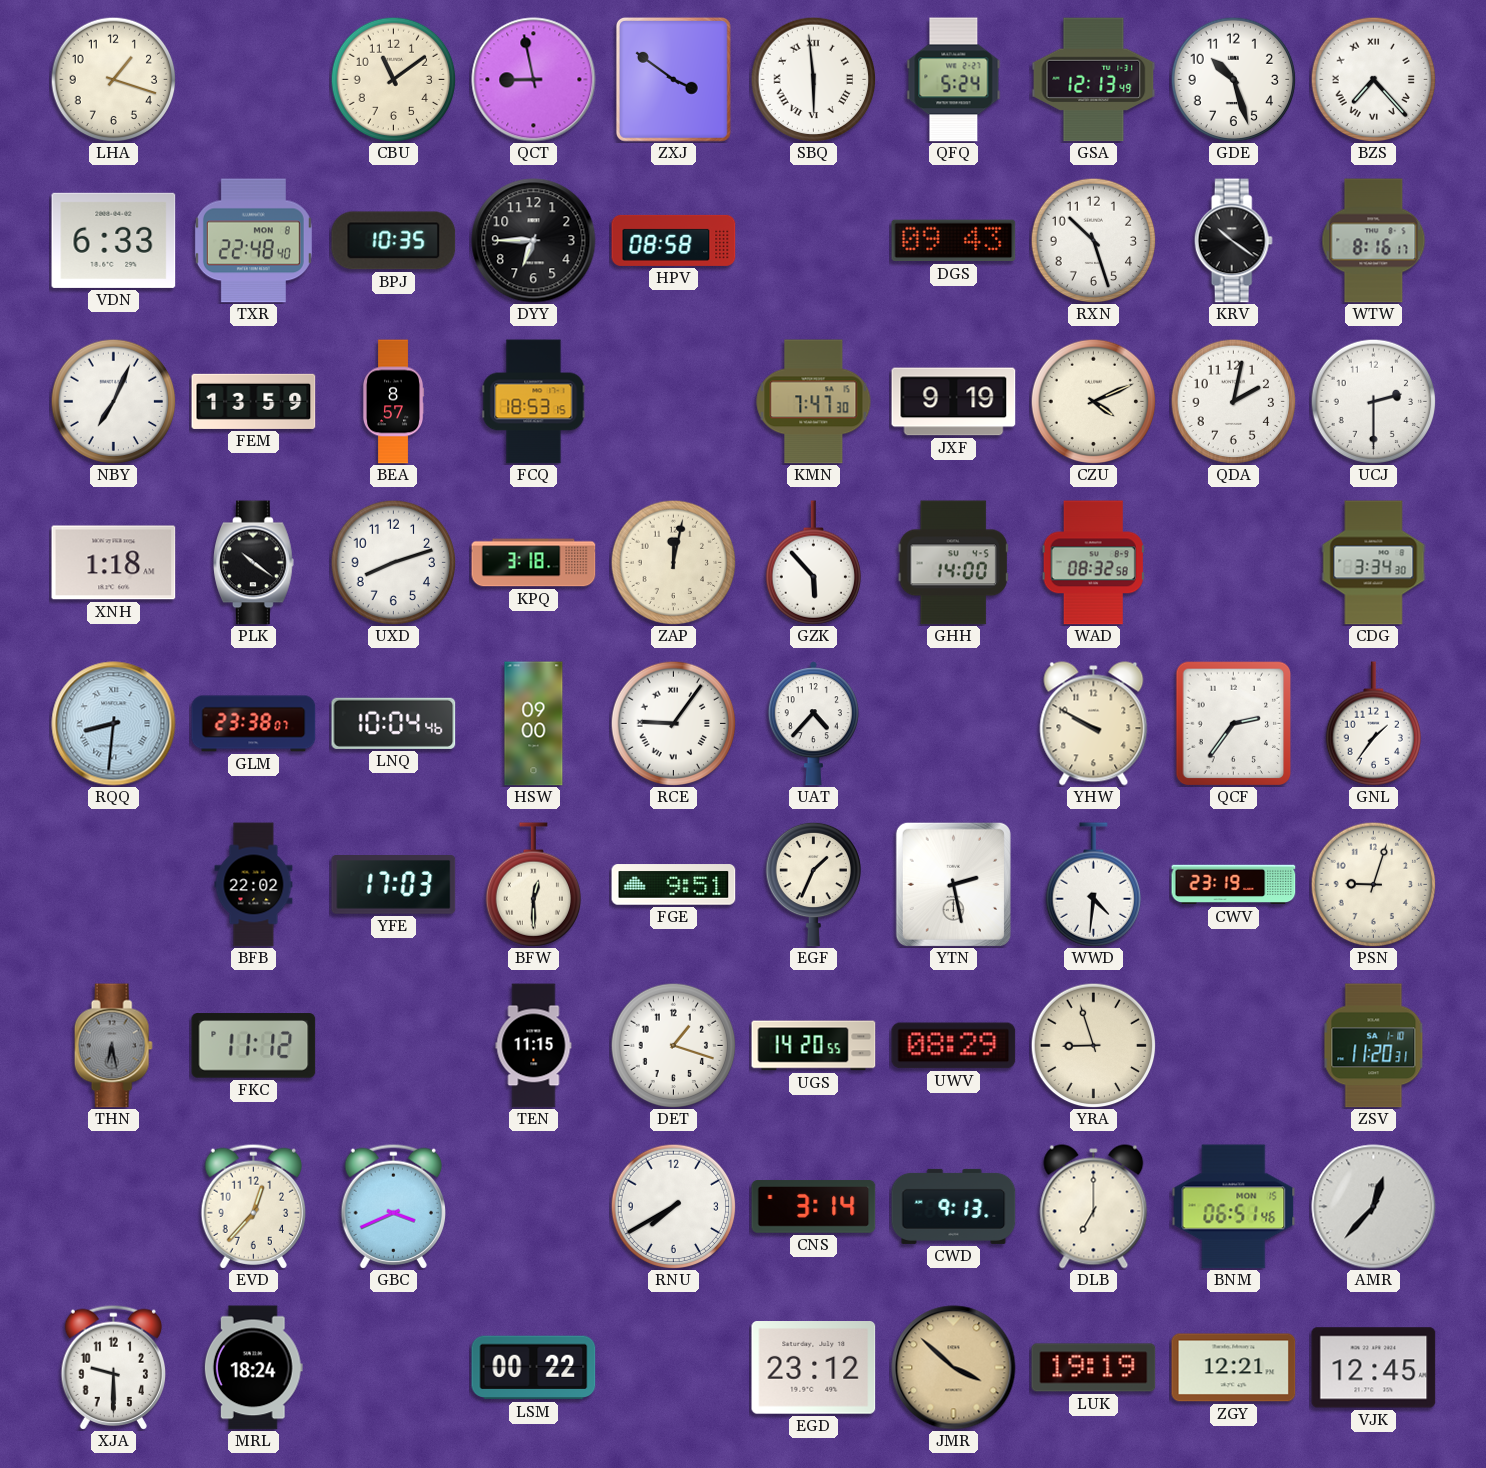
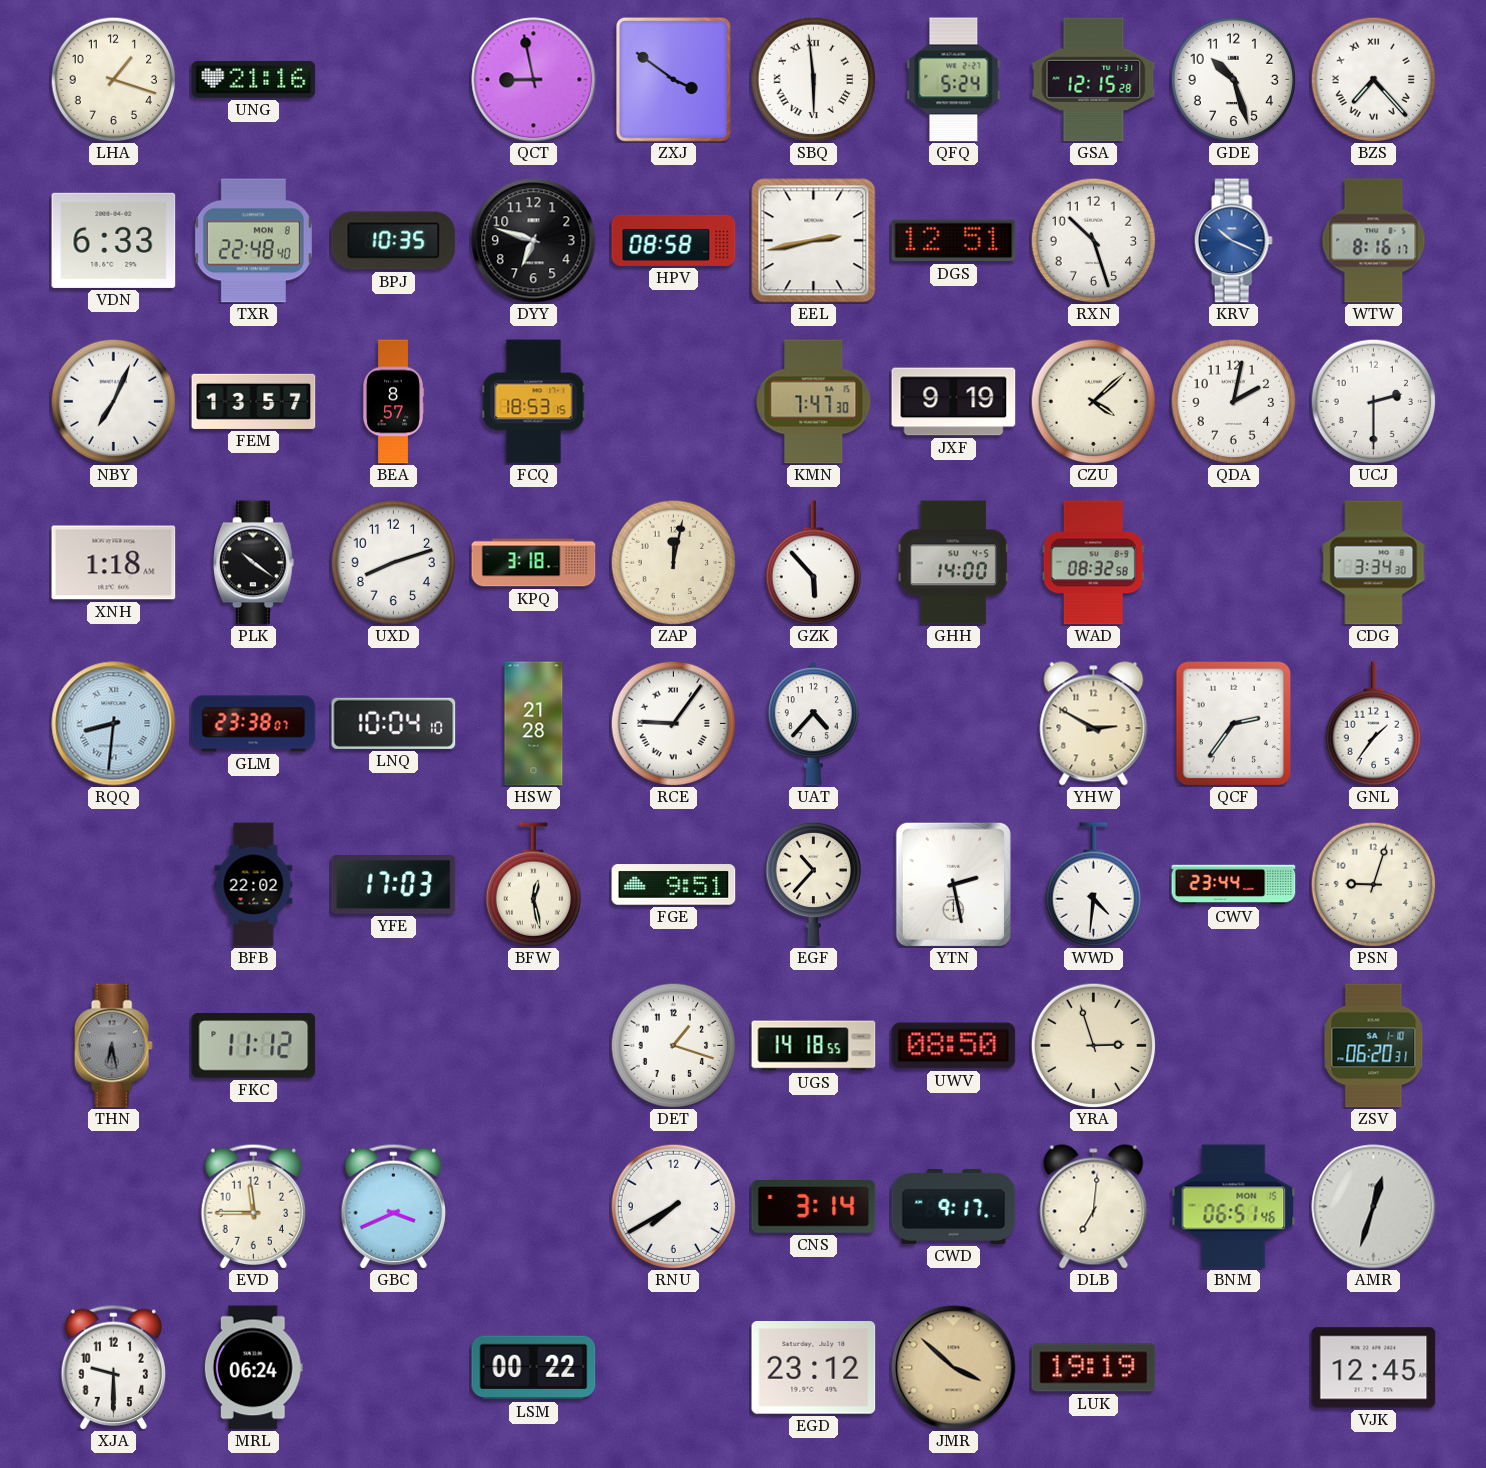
UNG: none -> 21:16
CBU: 11:09 -> none
GSA: 12:13 -> 12:15
DYY: 6:45 -> 6:48
EEL: none -> 2:43
DGS: 09:43 -> 12:51
KRV: 10:21 -> 10:19
KRV dial: black -> blue
FEM: 13:59 -> 13:57
CZU: 4:11 -> 4:08
LNQ: 10:04:46 -> 10:04:10
HSW: 09:00 -> 21:28
YHW: 9:50 -> 2:50
BFW: 12:30 -> 12:28
EGF: 1:34 -> 10:37
CWV: 23:19 -> 23:44
TEN: 11:15 -> none
UGS: 14:20 -> 14:18
UWV: 08:29 -> 08:50
YRA: 8:57 -> 2:57
ZSV: 11:20 -> 06:20
EVD: 12:37 -> 11:45
CWD: 9:13 -> 9:17
DLB: 7:00 -> 7:01
AMR: 12:37 -> 12:33
MRL: 18:24 -> 06:24
ZGY: 12:21 -> none
